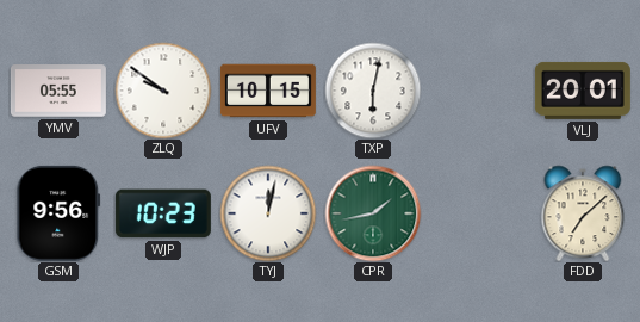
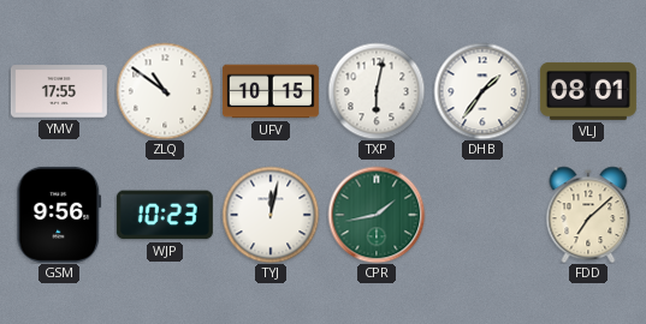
YMV: 05:55 -> 17:55
ZLQ: 9:51 -> 10:51
DHB: none -> 1:36
VLJ: 20:01 -> 08:01
